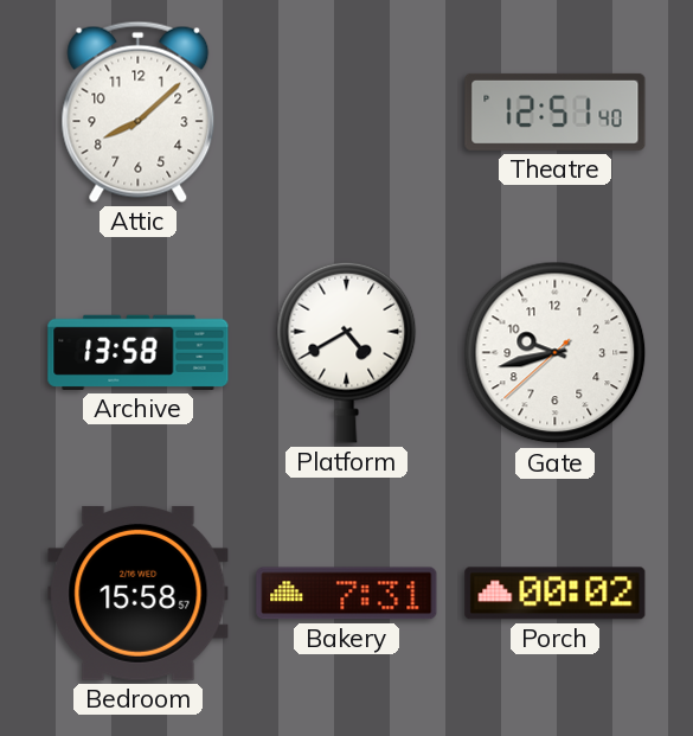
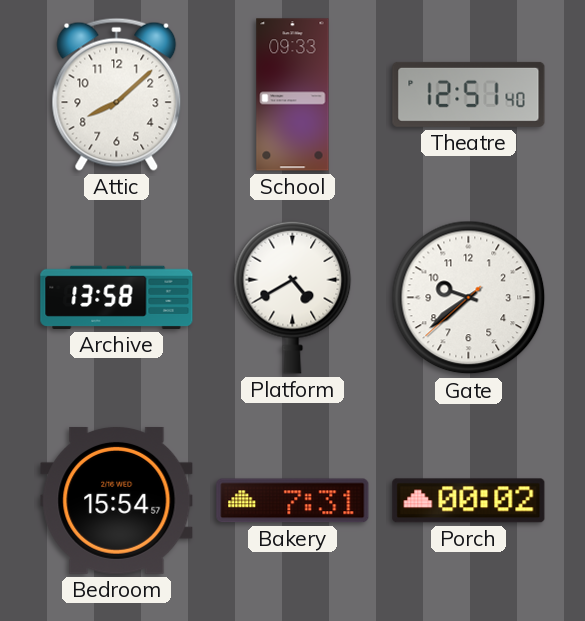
School: none -> 09:33
Gate: 9:42 -> 9:38
Bedroom: 15:58 -> 15:54
